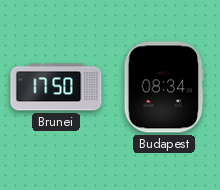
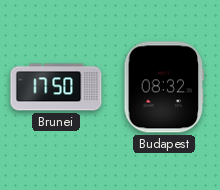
Budapest: 08:34 -> 08:32
